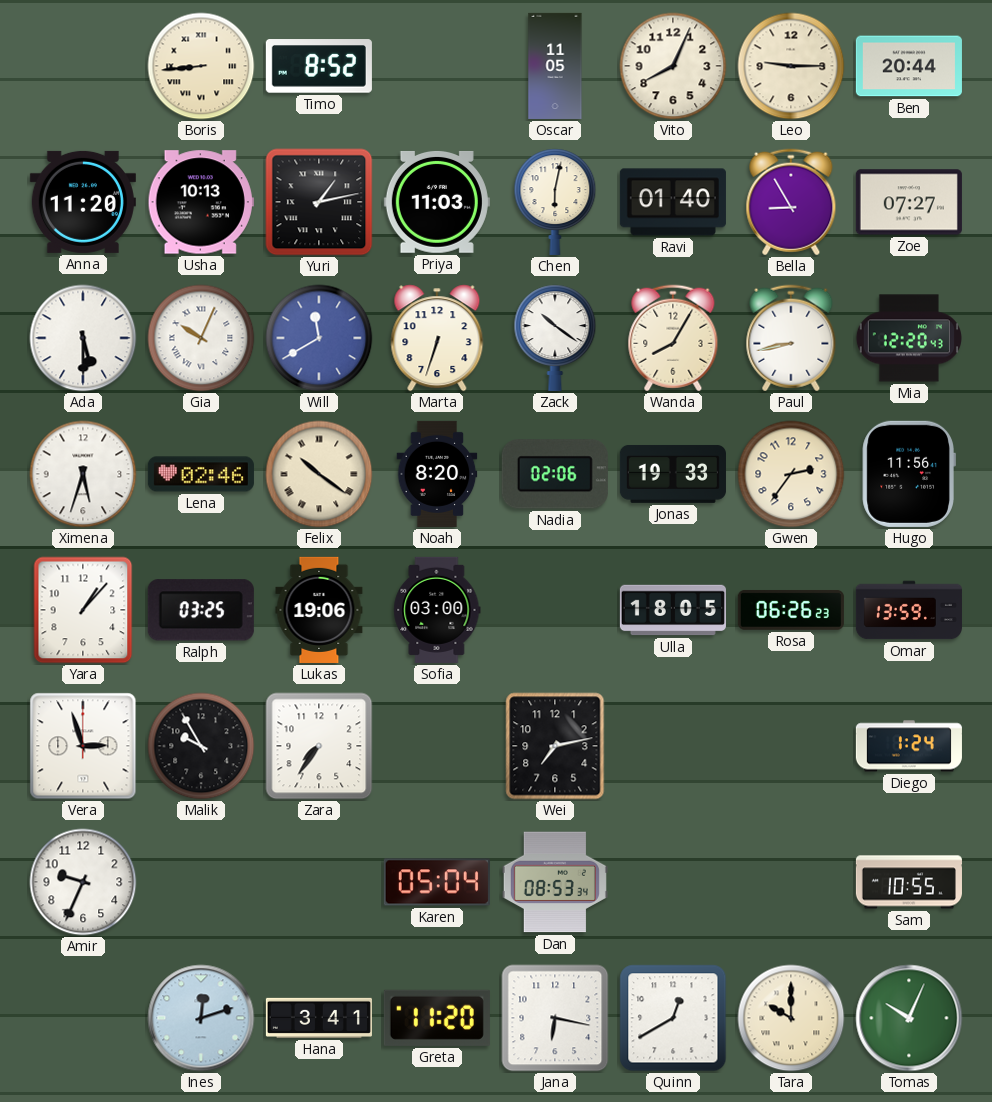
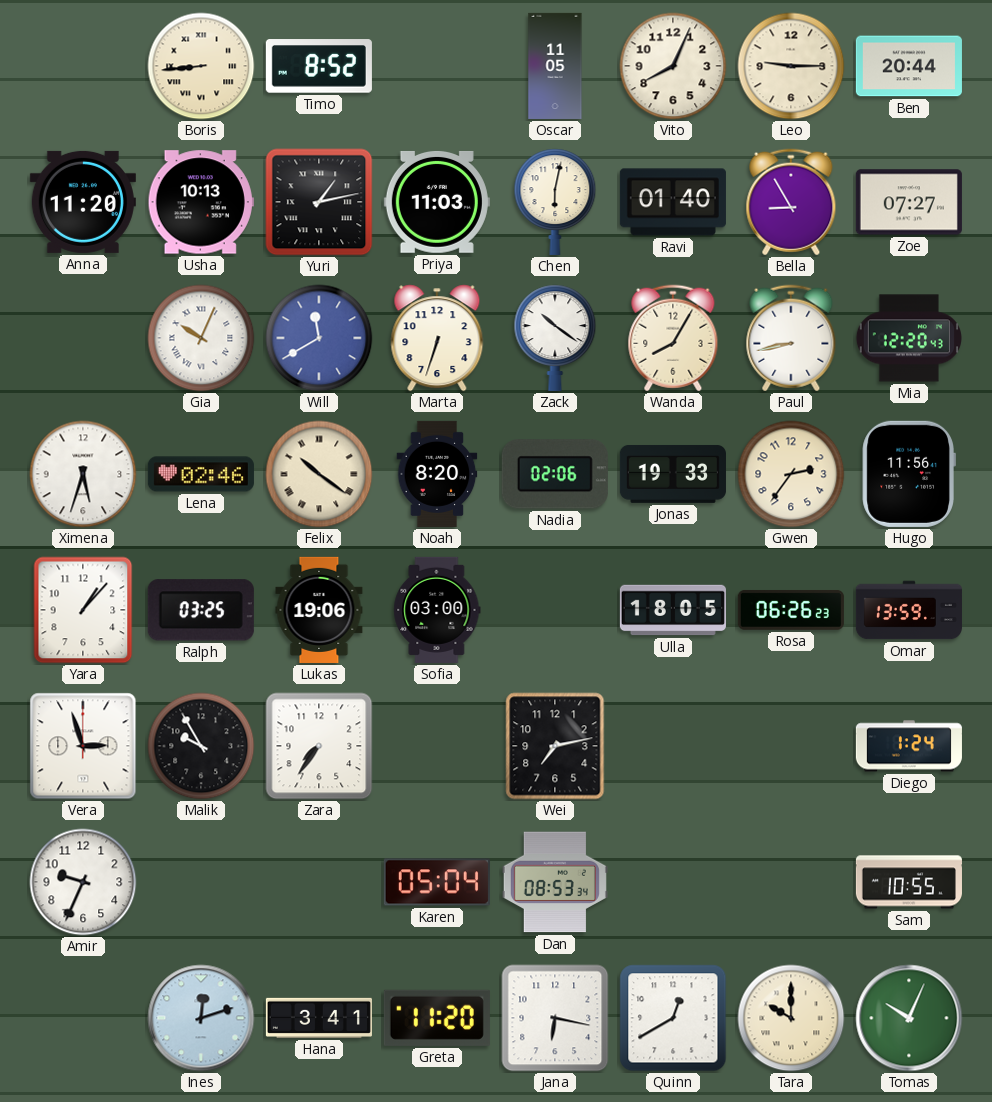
Ada: 5:30 -> none
